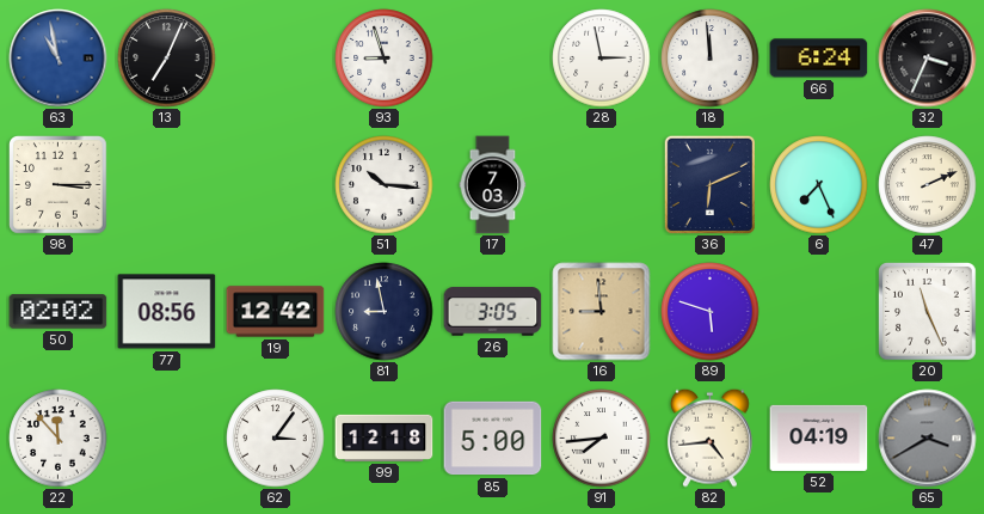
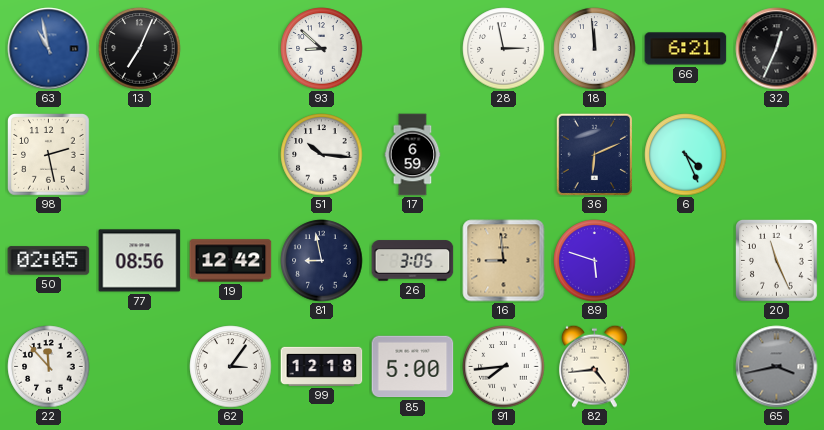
93: 8:57 -> 8:52
66: 6:24 -> 6:21
32: 3:34 -> 12:34
98: 3:15 -> 2:28
17: 7:03 -> 6:59
6: 7:26 -> 4:26
47: 2:11 -> none
50: 02:02 -> 02:05
52: 04:19 -> none
65: 3:40 -> 3:43
